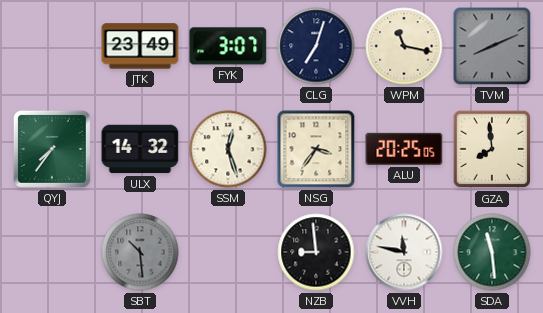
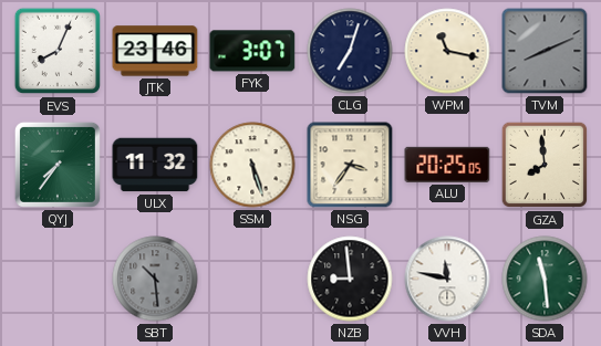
EVS: none -> 8:04
JTK: 23:49 -> 23:46
ULX: 14:32 -> 11:32
SSM: 12:27 -> 5:27
